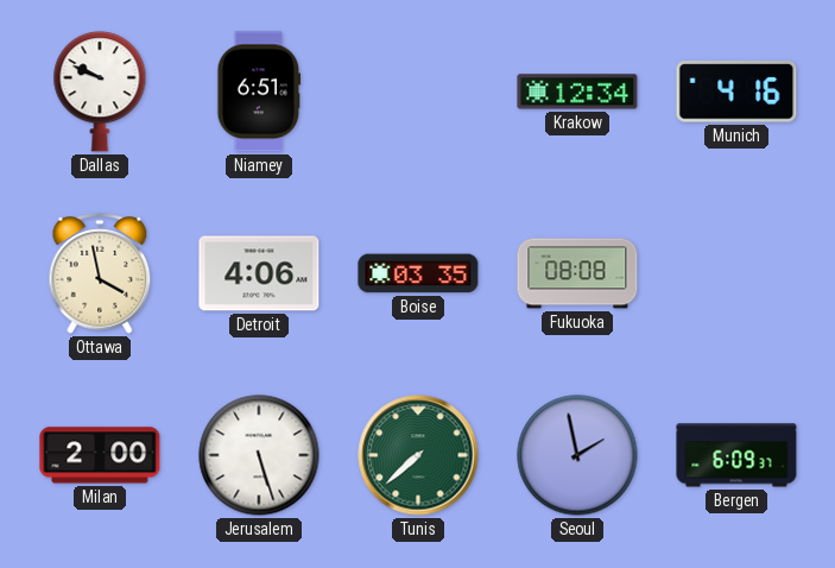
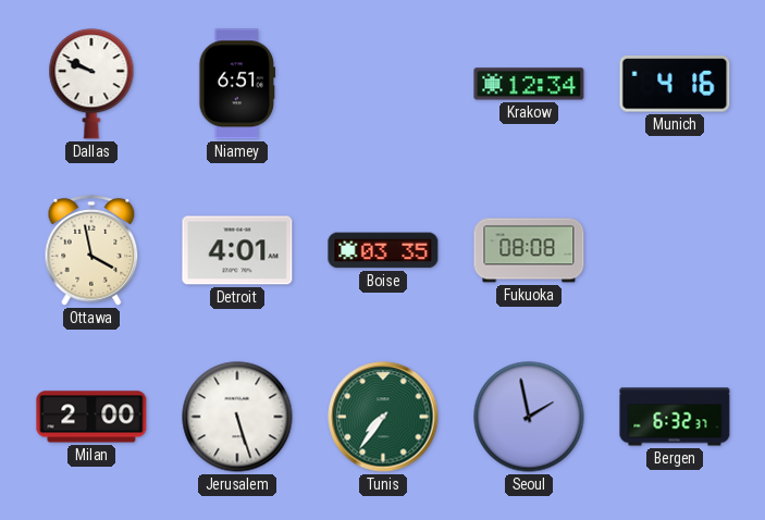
Detroit: 4:06 -> 4:01
Tunis: 7:38 -> 7:36
Bergen: 6:09 -> 6:32
